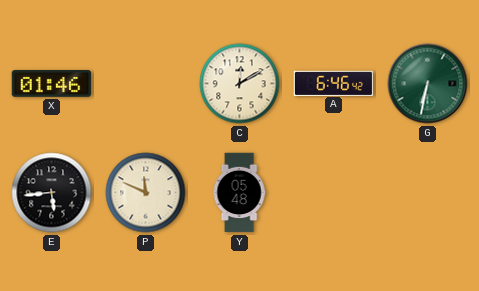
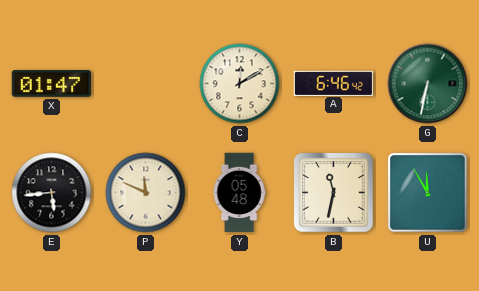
X: 01:46 -> 01:47
B: none -> 11:32
U: none -> 11:55
